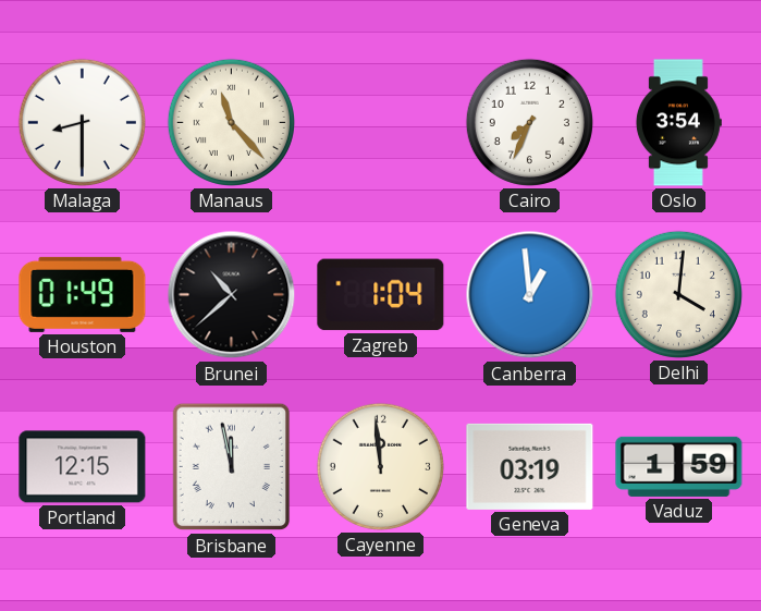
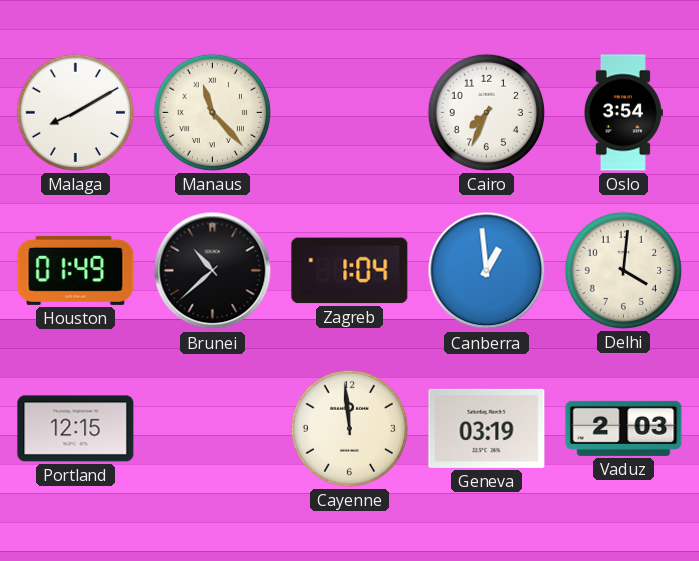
Malaga: 8:30 -> 8:10
Brisbane: 11:58 -> none
Vaduz: 1:59 -> 2:03
